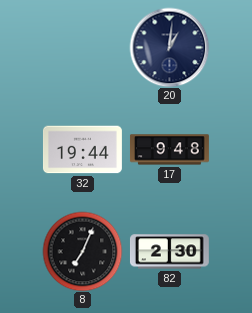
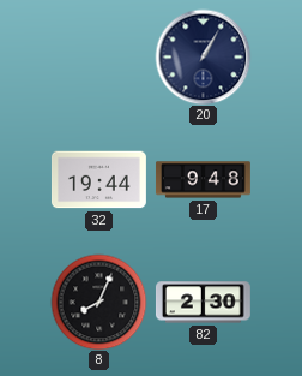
20: 1:01 -> 1:05
8: 7:04 -> 8:04
